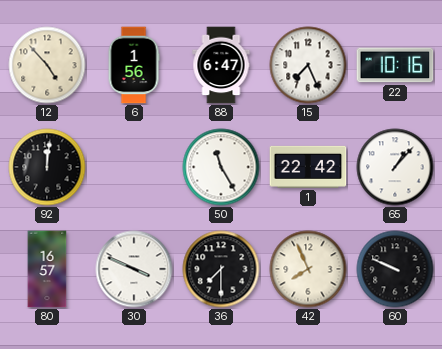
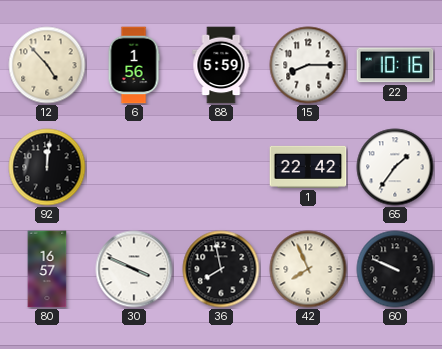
88: 6:47 -> 5:59
15: 7:26 -> 8:15
50: 11:25 -> none
65: 1:07 -> 1:36
36: 7:30 -> 7:58
